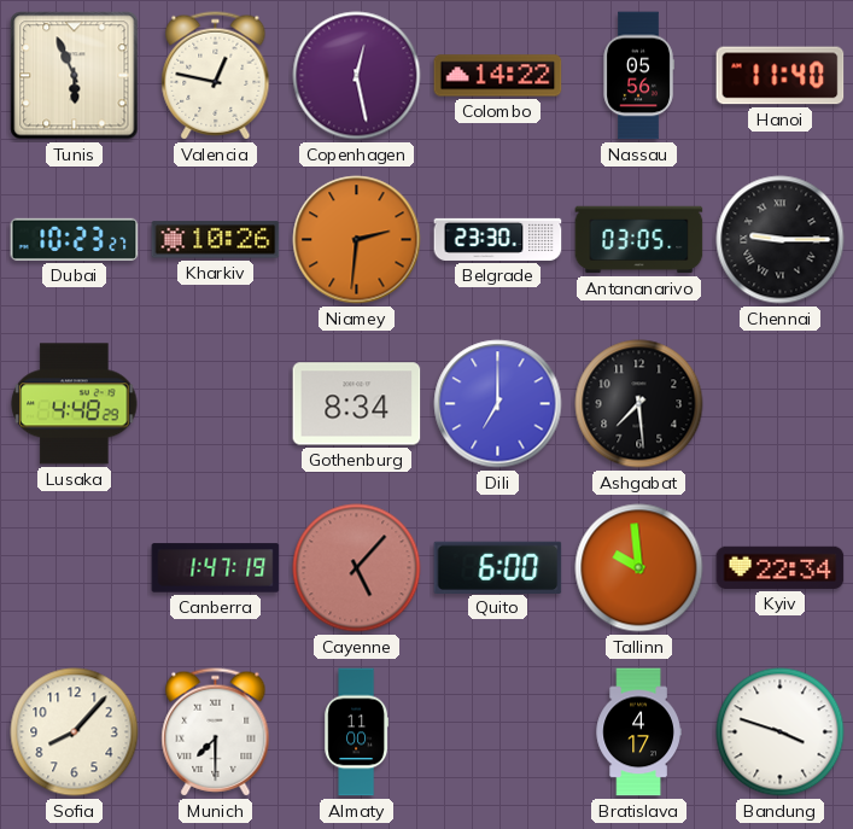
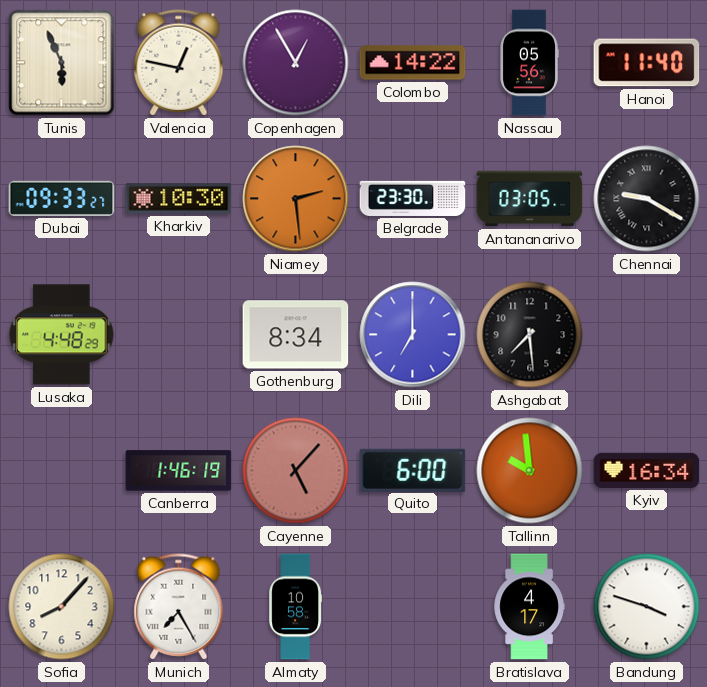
Copenhagen: 12:28 -> 12:55
Dubai: 10:23 -> 09:33
Kharkiv: 10:26 -> 10:30
Niamey: 2:31 -> 2:29
Chennai: 9:15 -> 9:20
Canberra: 1:47 -> 1:46
Kyiv: 22:34 -> 16:34
Munich: 7:30 -> 7:25
Almaty: 11:00 -> 10:58
